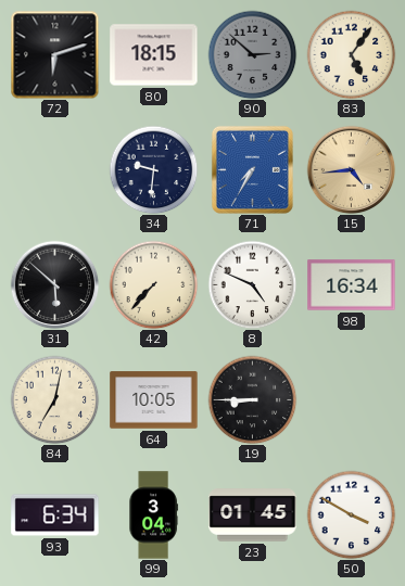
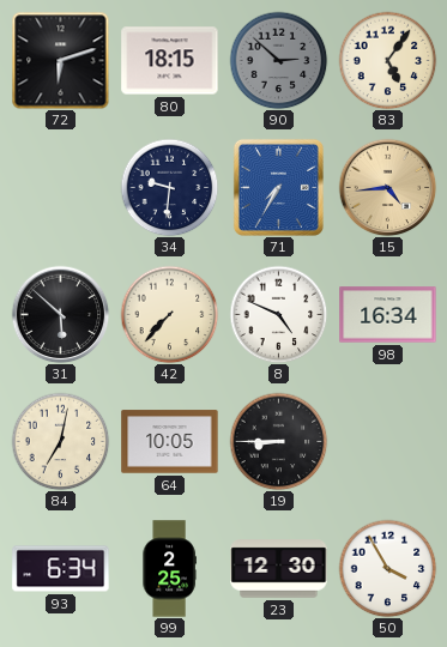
99: 3:04 -> 2:25
23: 01:45 -> 12:30
50: 3:50 -> 3:55
